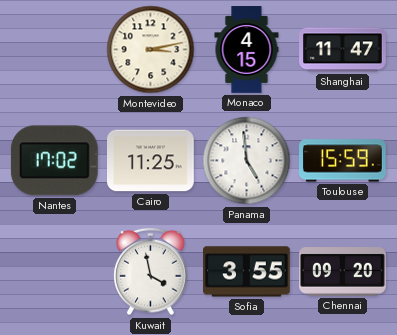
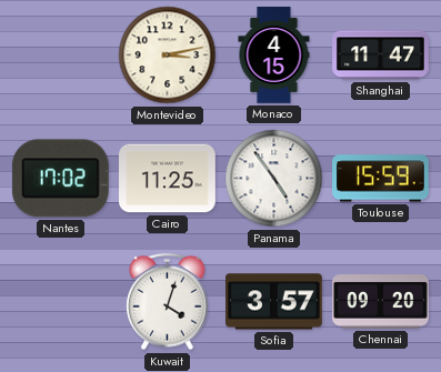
Panama: 4:59 -> 4:54
Kuwait: 3:58 -> 4:03
Sofia: 3:55 -> 3:57
